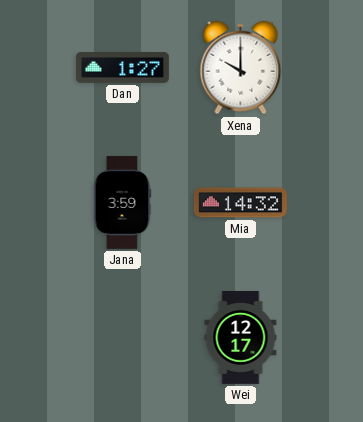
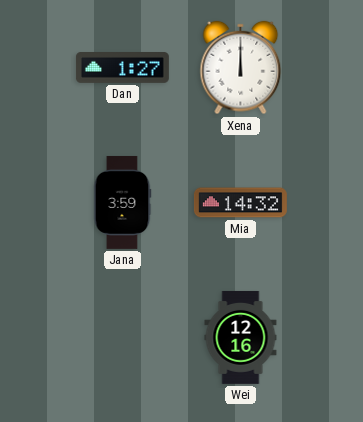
Xena: 10:00 -> 12:00
Wei: 12:17 -> 12:16
